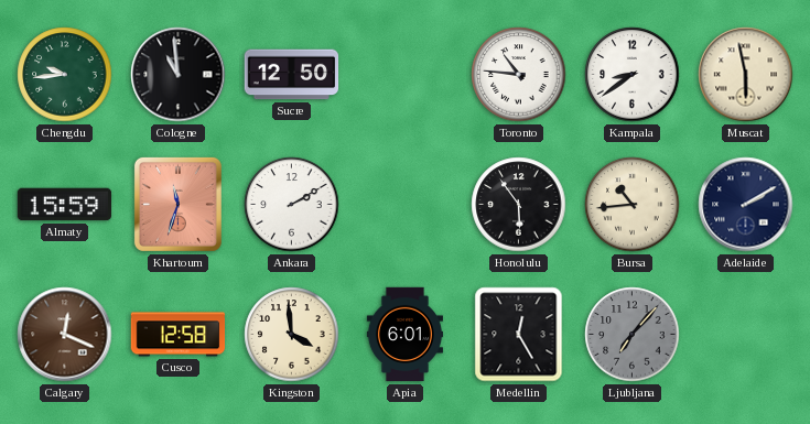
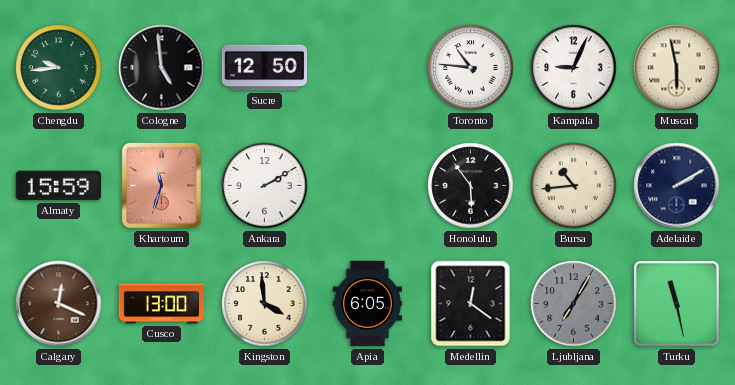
Cologne: 10:59 -> 4:59
Kampala: 8:39 -> 9:04
Cusco: 12:58 -> 13:00
Apia: 6:01 -> 6:05
Medellin: 12:25 -> 12:21
Ljubljana: 7:07 -> 7:05
Turku: none -> 11:28
